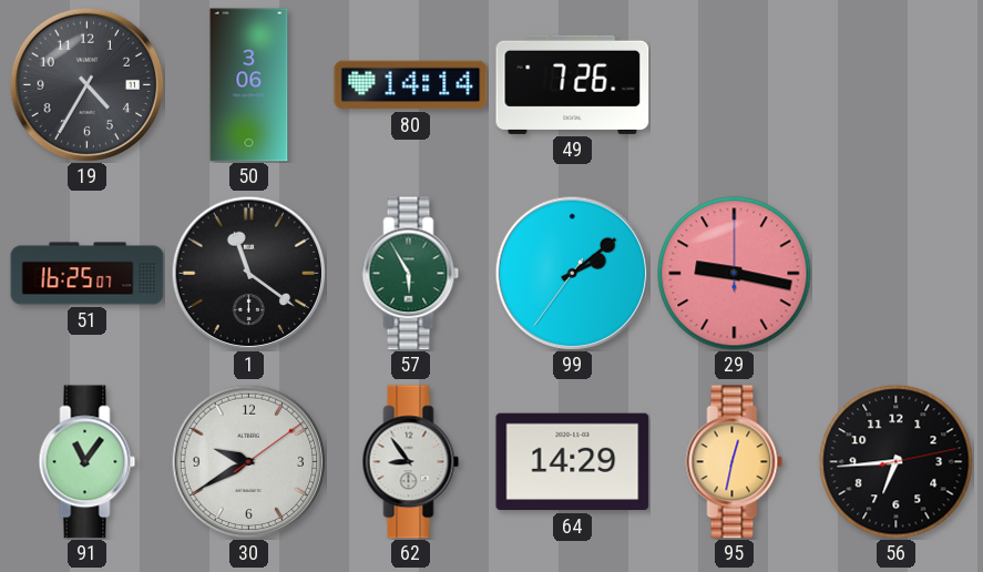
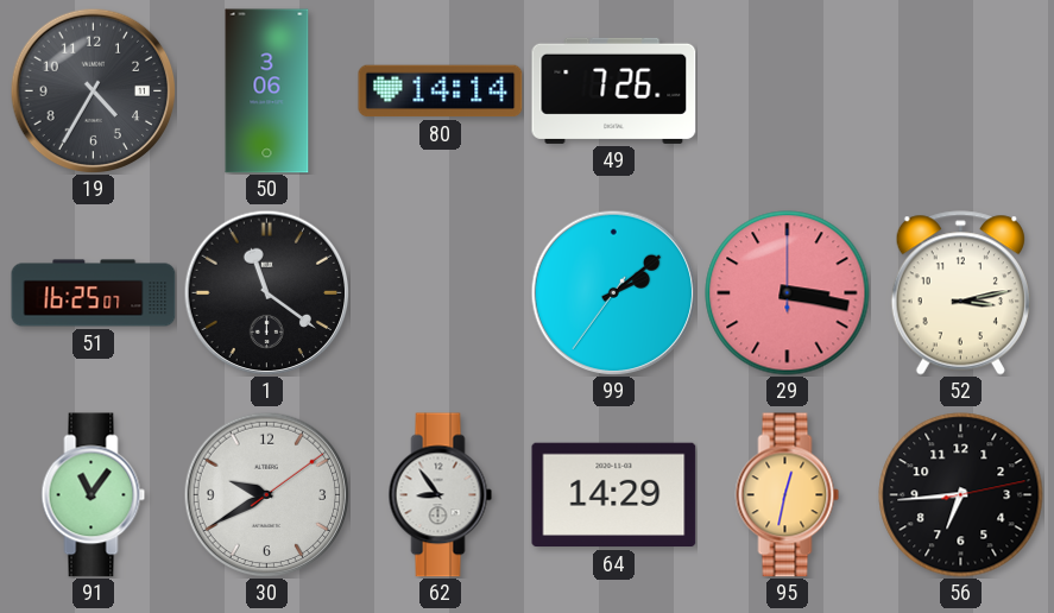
57: 5:55 -> none
29: 9:17 -> 3:17
52: none -> 3:13
